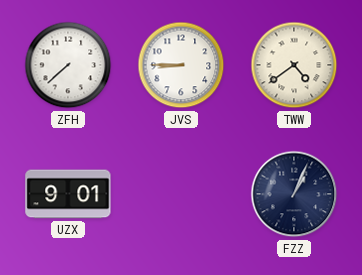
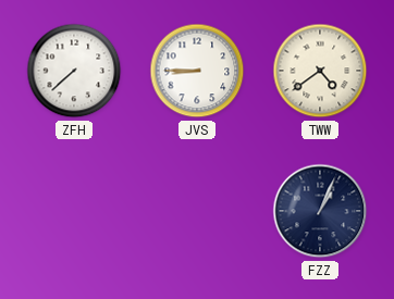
UZX: 9:01 -> none
